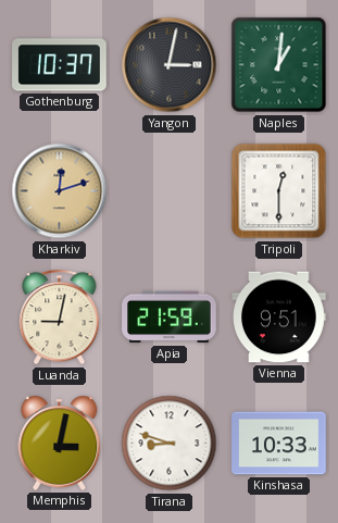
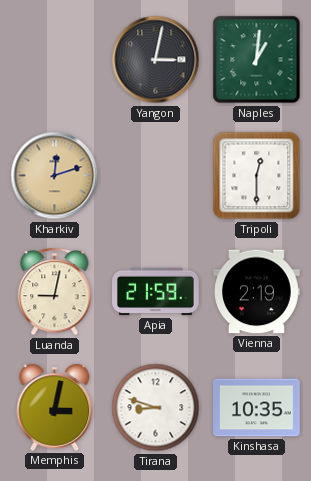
Gothenburg: 10:37 -> none
Vienna: 9:51 -> 2:19
Kinshasa: 10:33 -> 10:35
